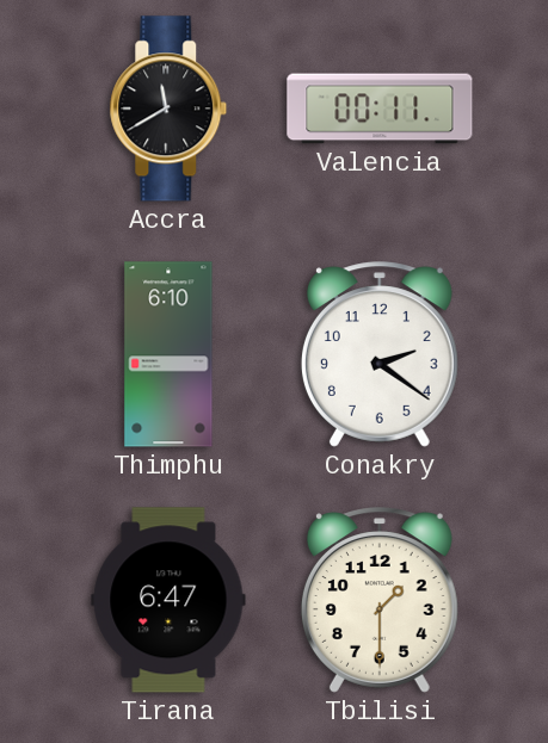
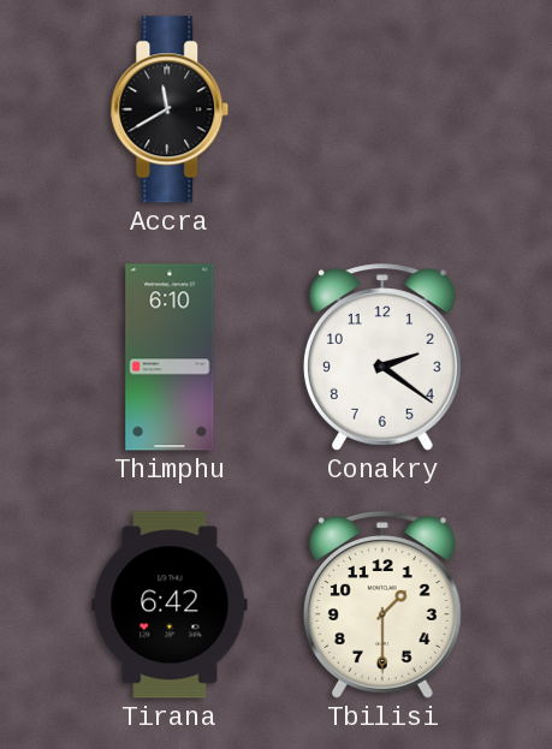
Valencia: 00:11 -> none
Tirana: 6:47 -> 6:42
